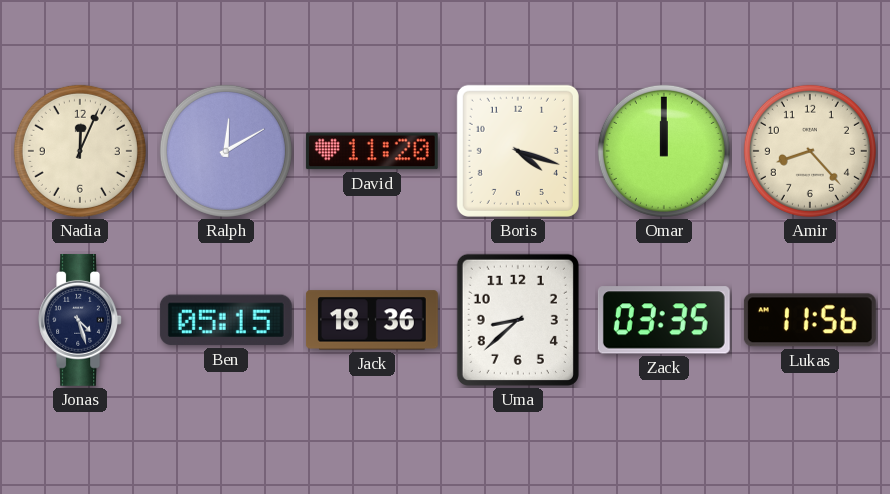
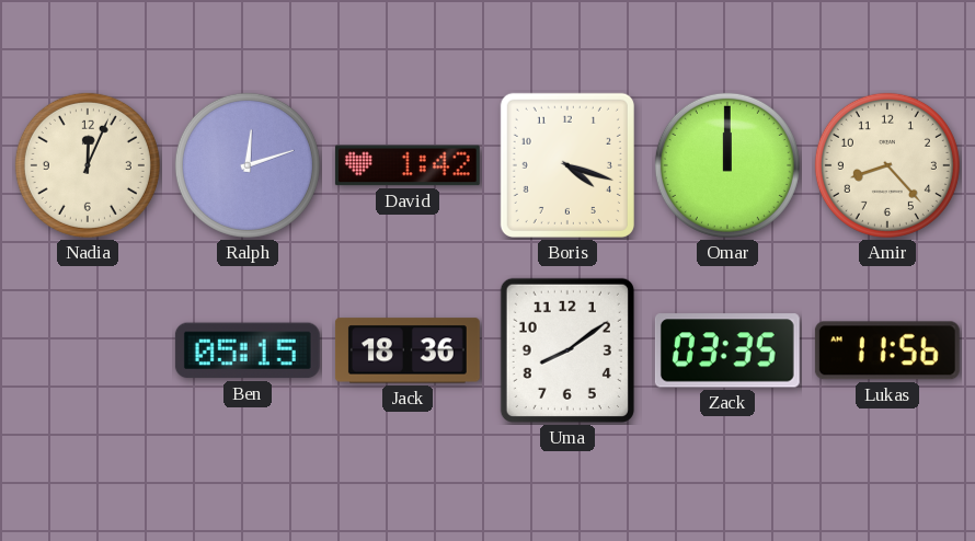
Ralph: 12:10 -> 12:12
David: 11:20 -> 1:42
Jonas: 4:27 -> none
Uma: 8:38 -> 8:09
